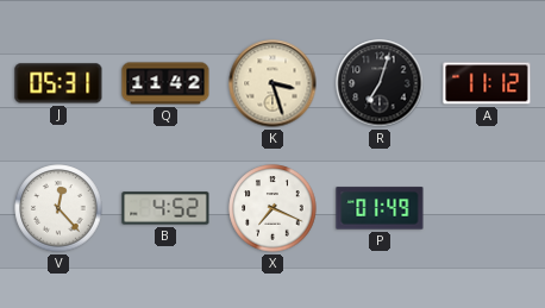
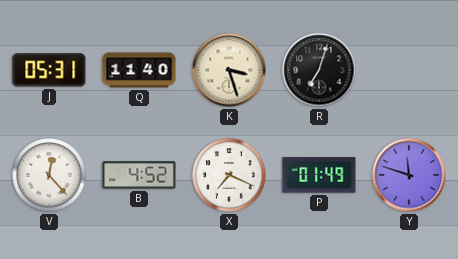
Q: 11:42 -> 11:40
A: 11:12 -> none
Y: none -> 11:48
